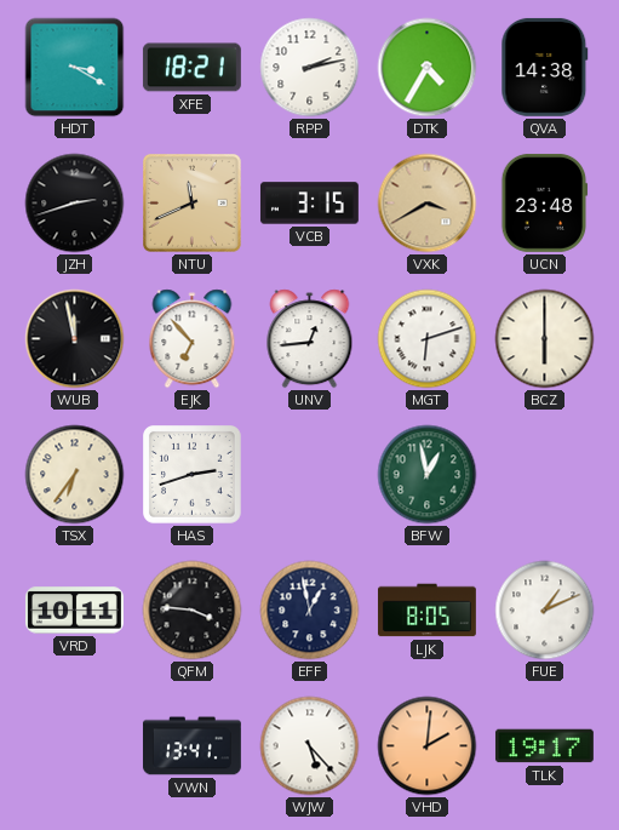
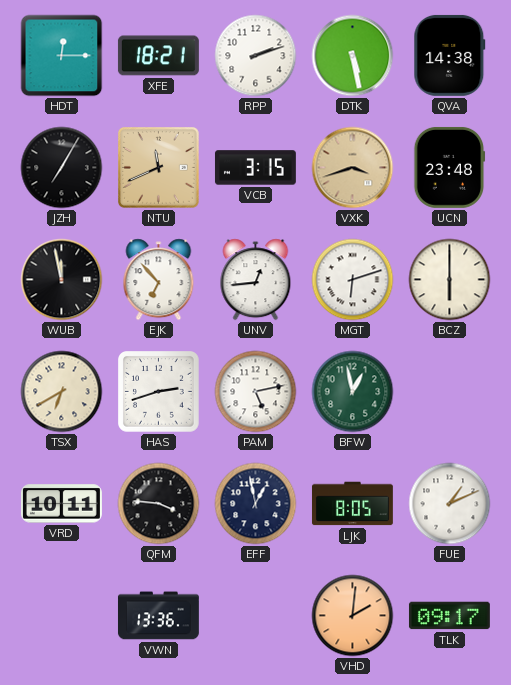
HDT: 3:20 -> 12:15
RPP: 2:13 -> 2:12
DTK: 4:35 -> 5:28
JZH: 2:42 -> 7:05
VXK: 3:40 -> 3:42
TSX: 6:36 -> 6:40
PAM: none -> 5:13
VWN: 13:41 -> 13:36
WJW: 5:23 -> none
TLK: 19:17 -> 09:17
